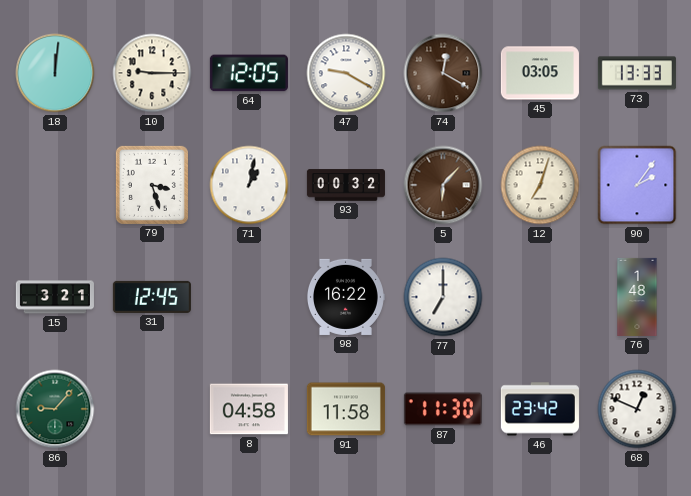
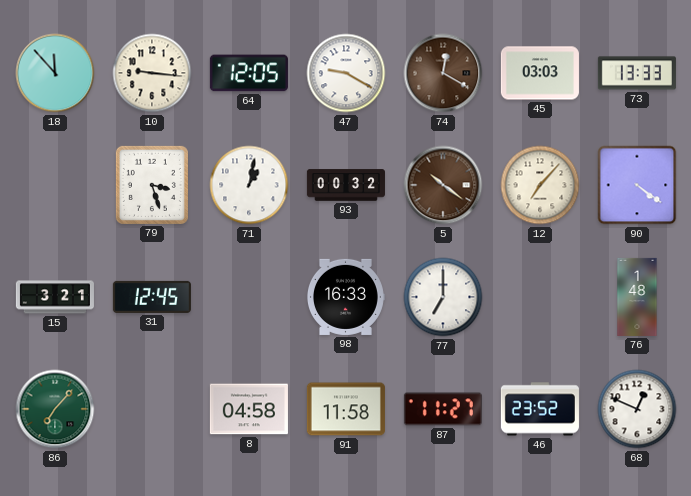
18: 12:01 -> 11:53
10: 9:15 -> 9:16
45: 03:05 -> 03:03
5: 6:07 -> 10:21
12: 7:03 -> 7:07
90: 2:06 -> 4:21
98: 16:22 -> 16:33
86: 9:07 -> 7:07
87: 11:30 -> 11:27
46: 23:42 -> 23:52
